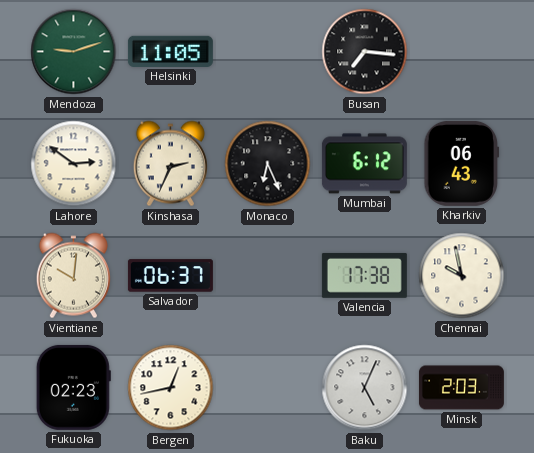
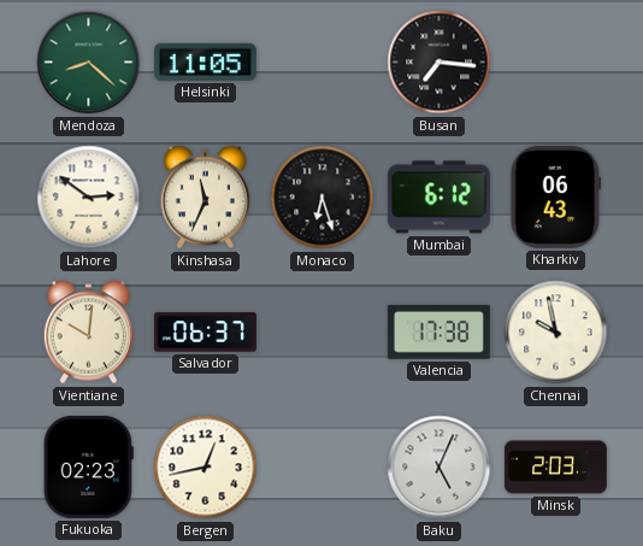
Mendoza: 9:12 -> 8:22
Kinshasa: 2:34 -> 11:34
Monaco: 6:26 -> 6:27
